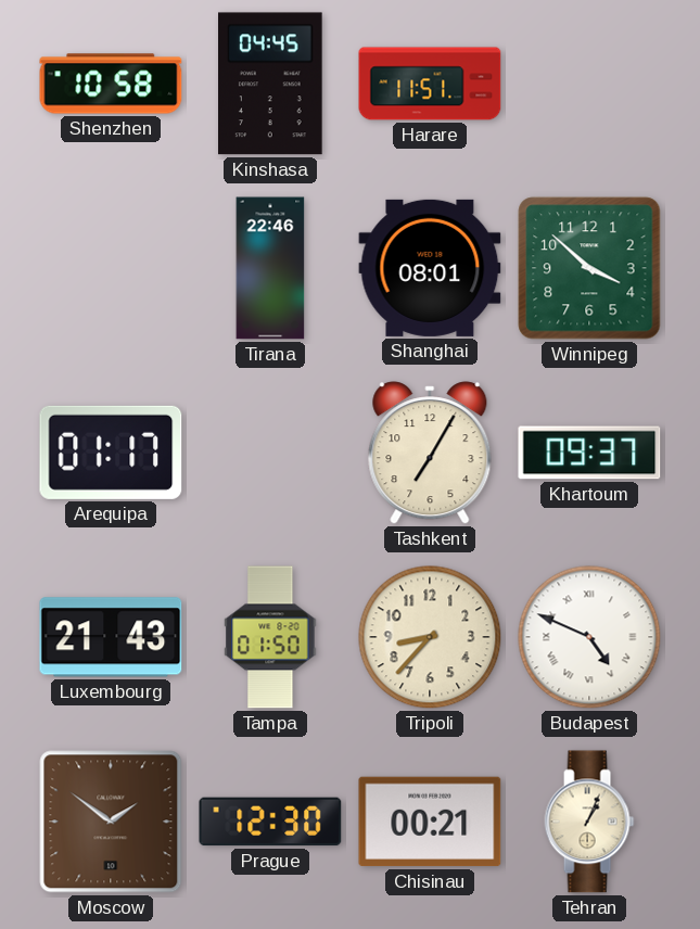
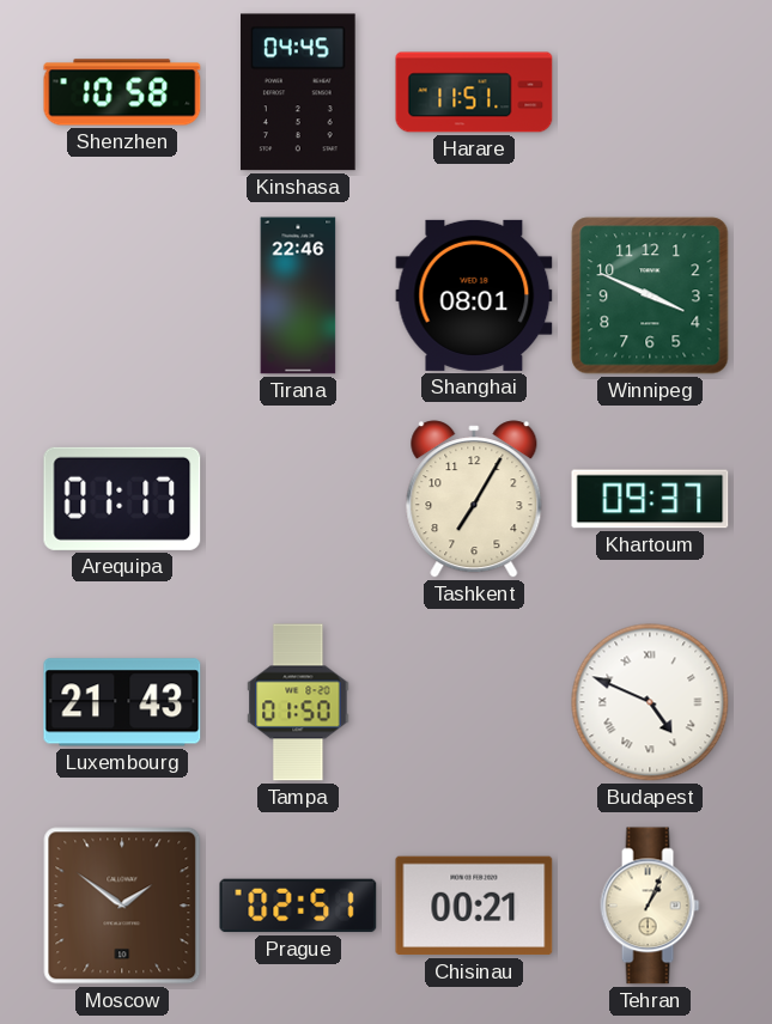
Winnipeg: 3:52 -> 3:49
Tripoli: 8:37 -> none
Prague: 12:30 -> 02:51
